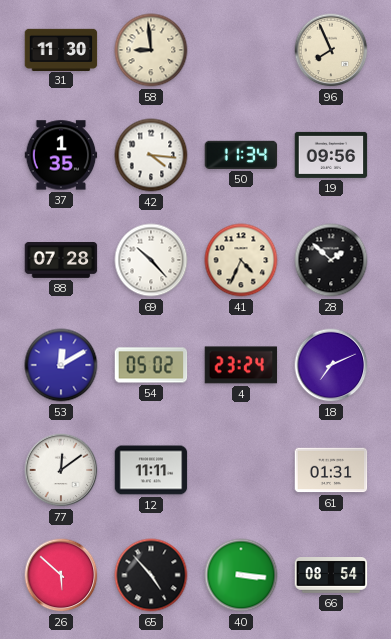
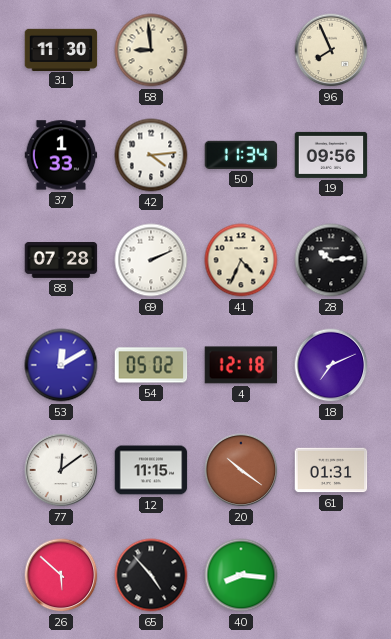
37: 1:35 -> 1:33
42: 4:16 -> 4:14
69: 10:23 -> 2:11
28: 1:52 -> 10:14
4: 23:24 -> 12:18
12: 11:11 -> 11:15
20: none -> 10:21
40: 3:16 -> 8:16
66: 08:54 -> none
